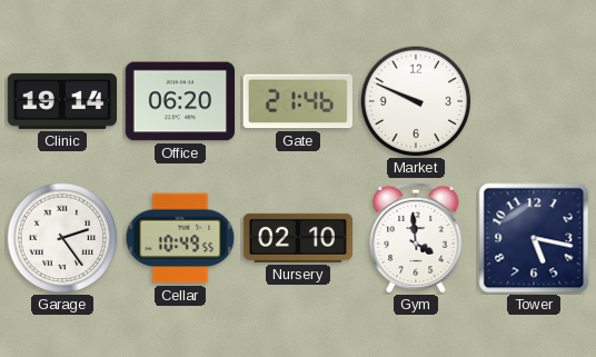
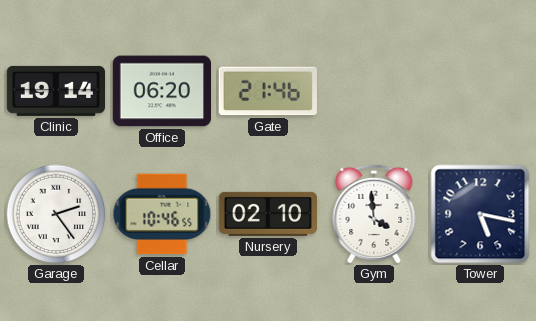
Market: 9:49 -> none
Cellar: 10:49 -> 10:46
